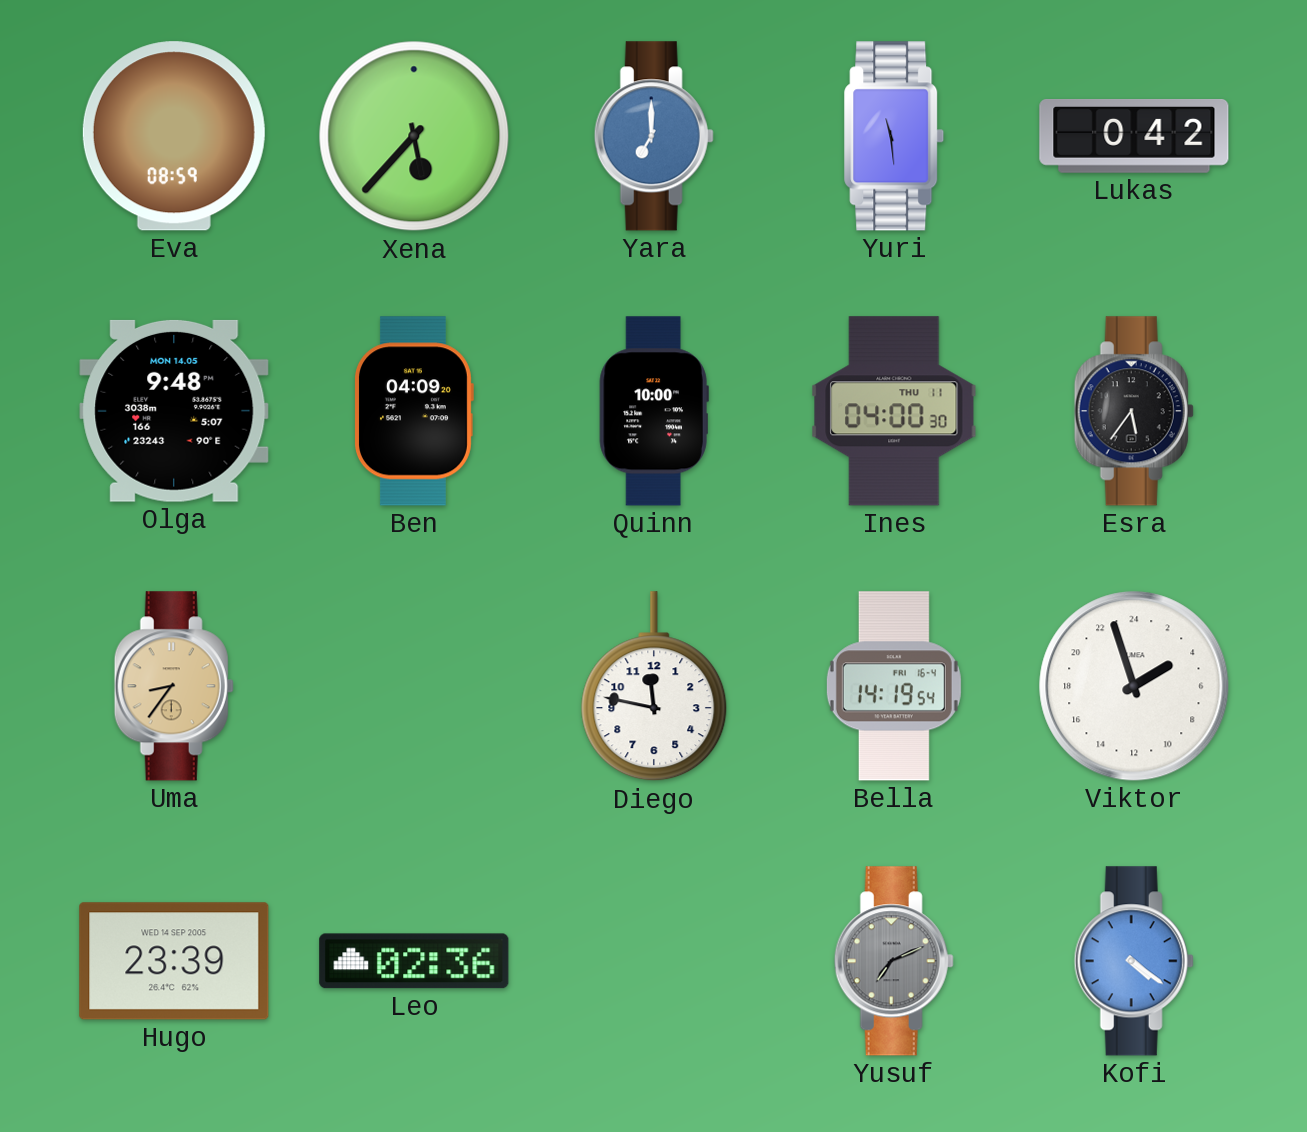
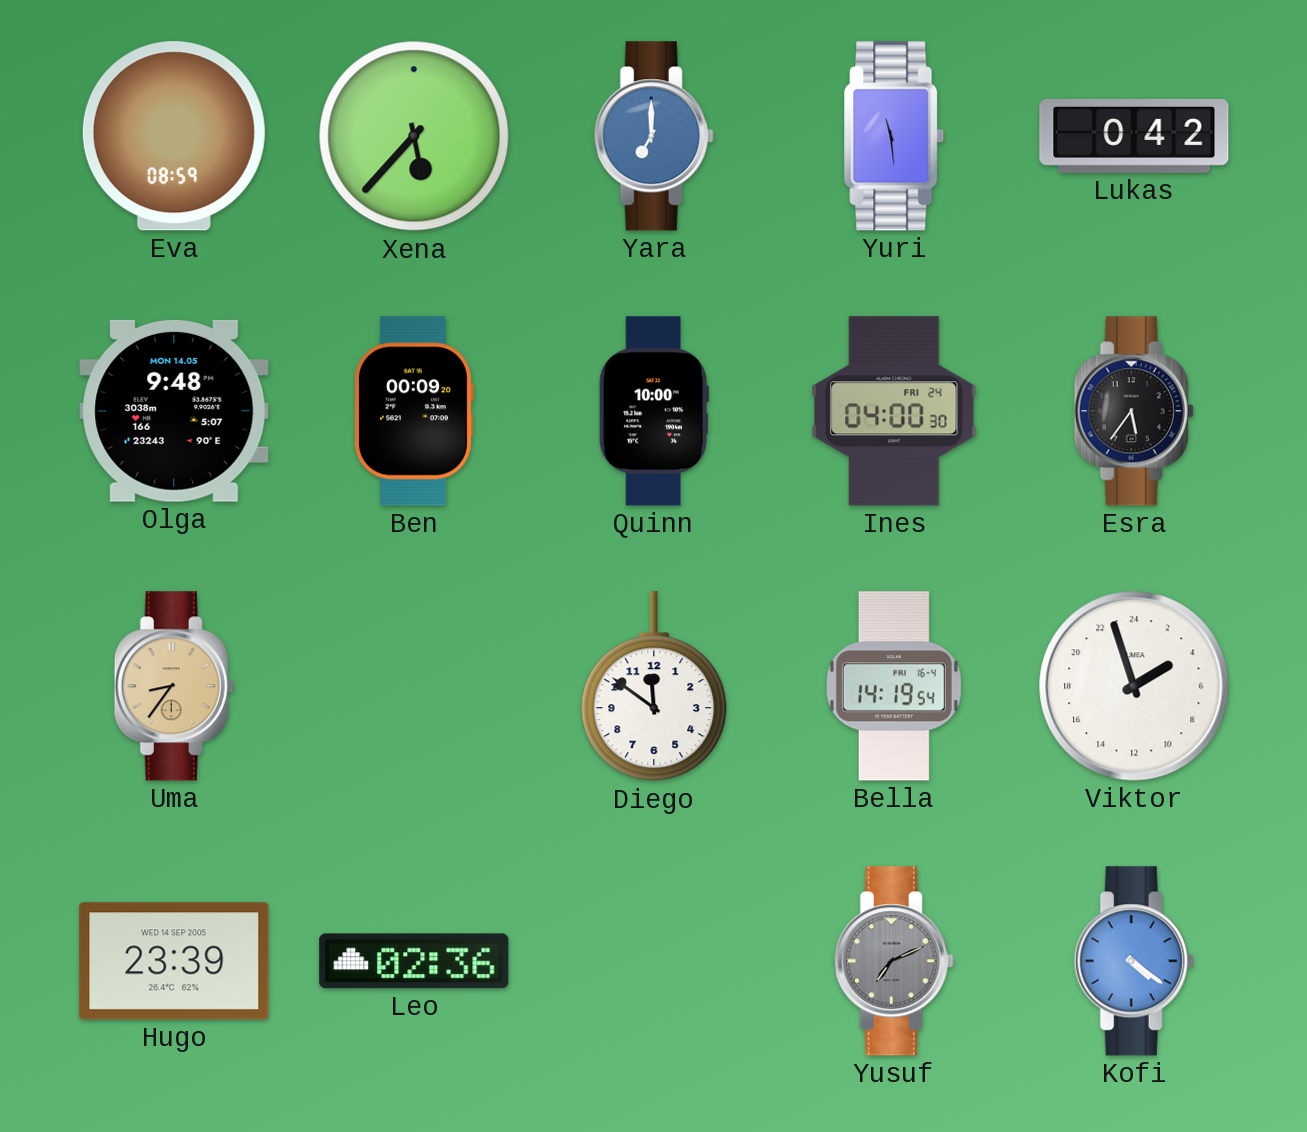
Ben: 04:09 -> 00:09
Ines date: THU 11 -> FRI 24
Diego: 11:47 -> 11:51
